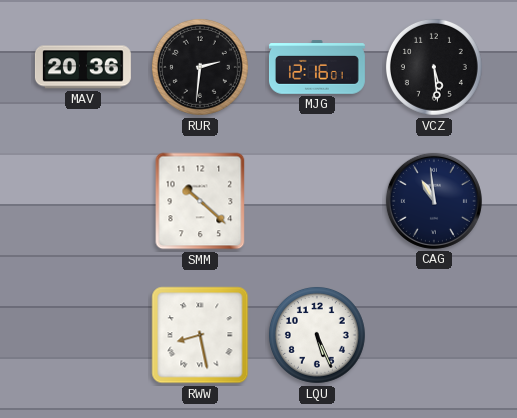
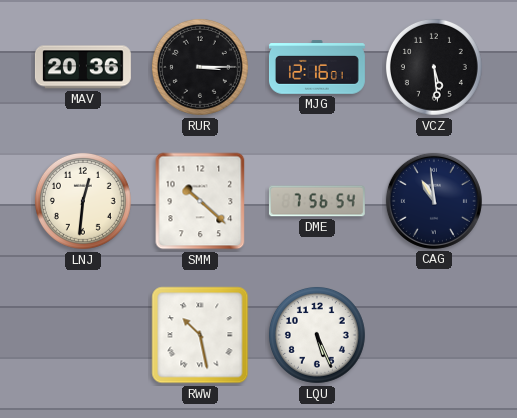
RUR: 2:31 -> 3:15
LNJ: none -> 12:31
DME: none -> 7:56
RWW: 8:28 -> 10:28
